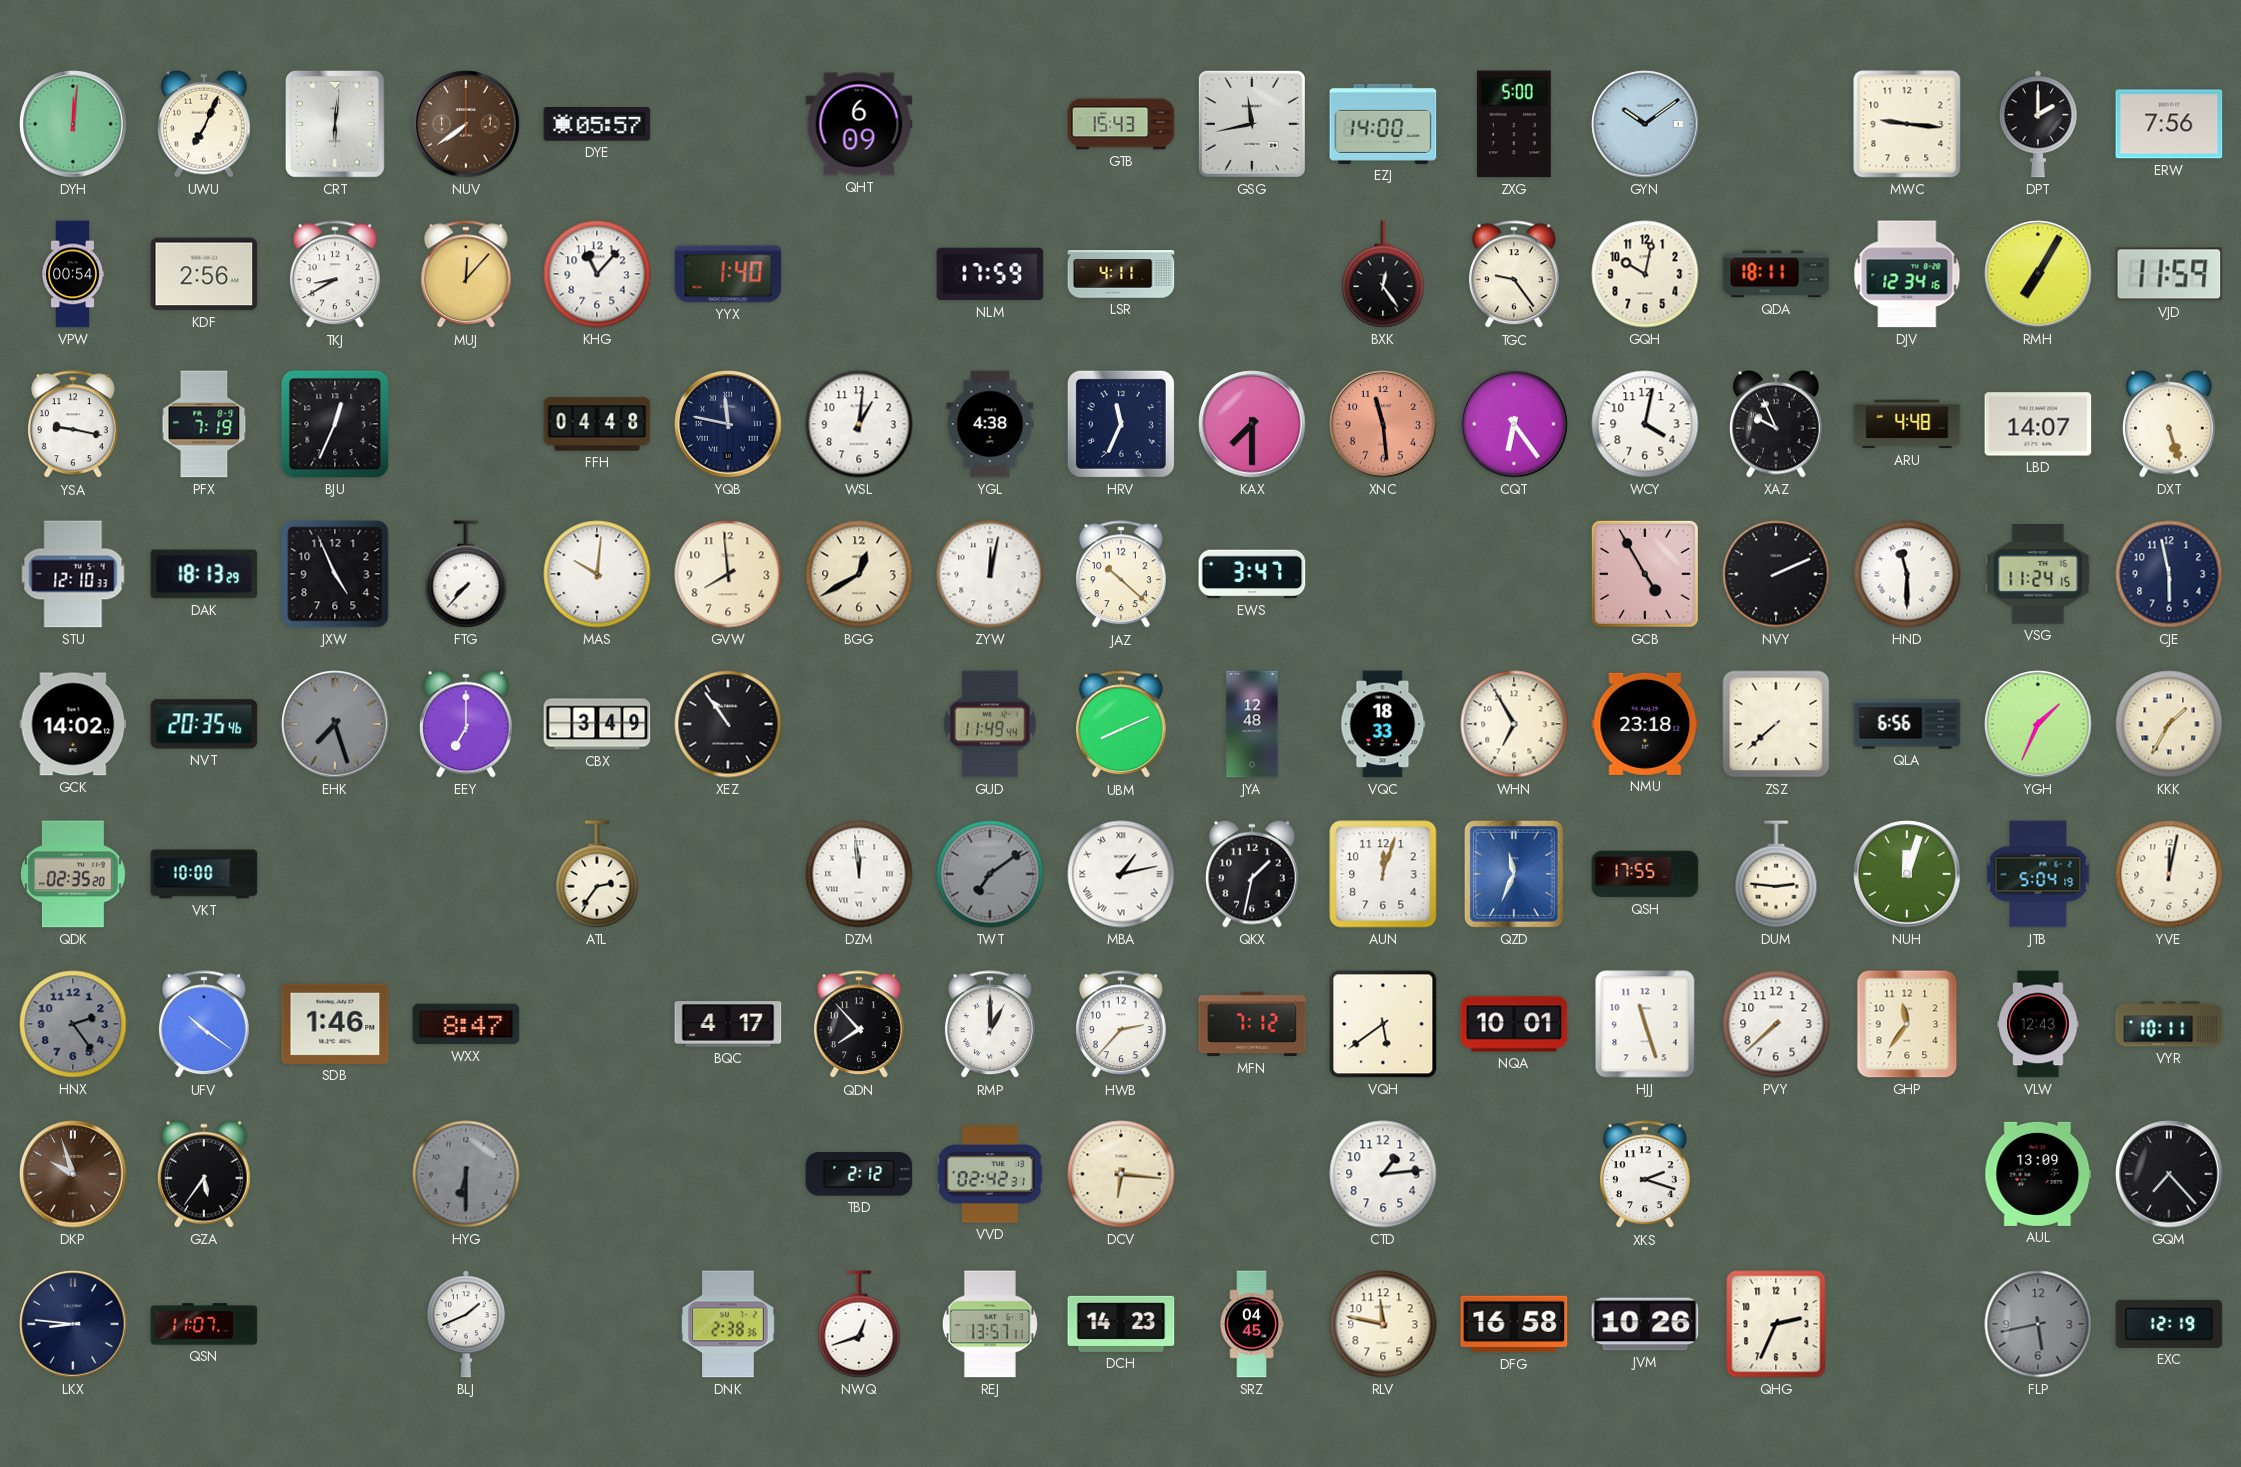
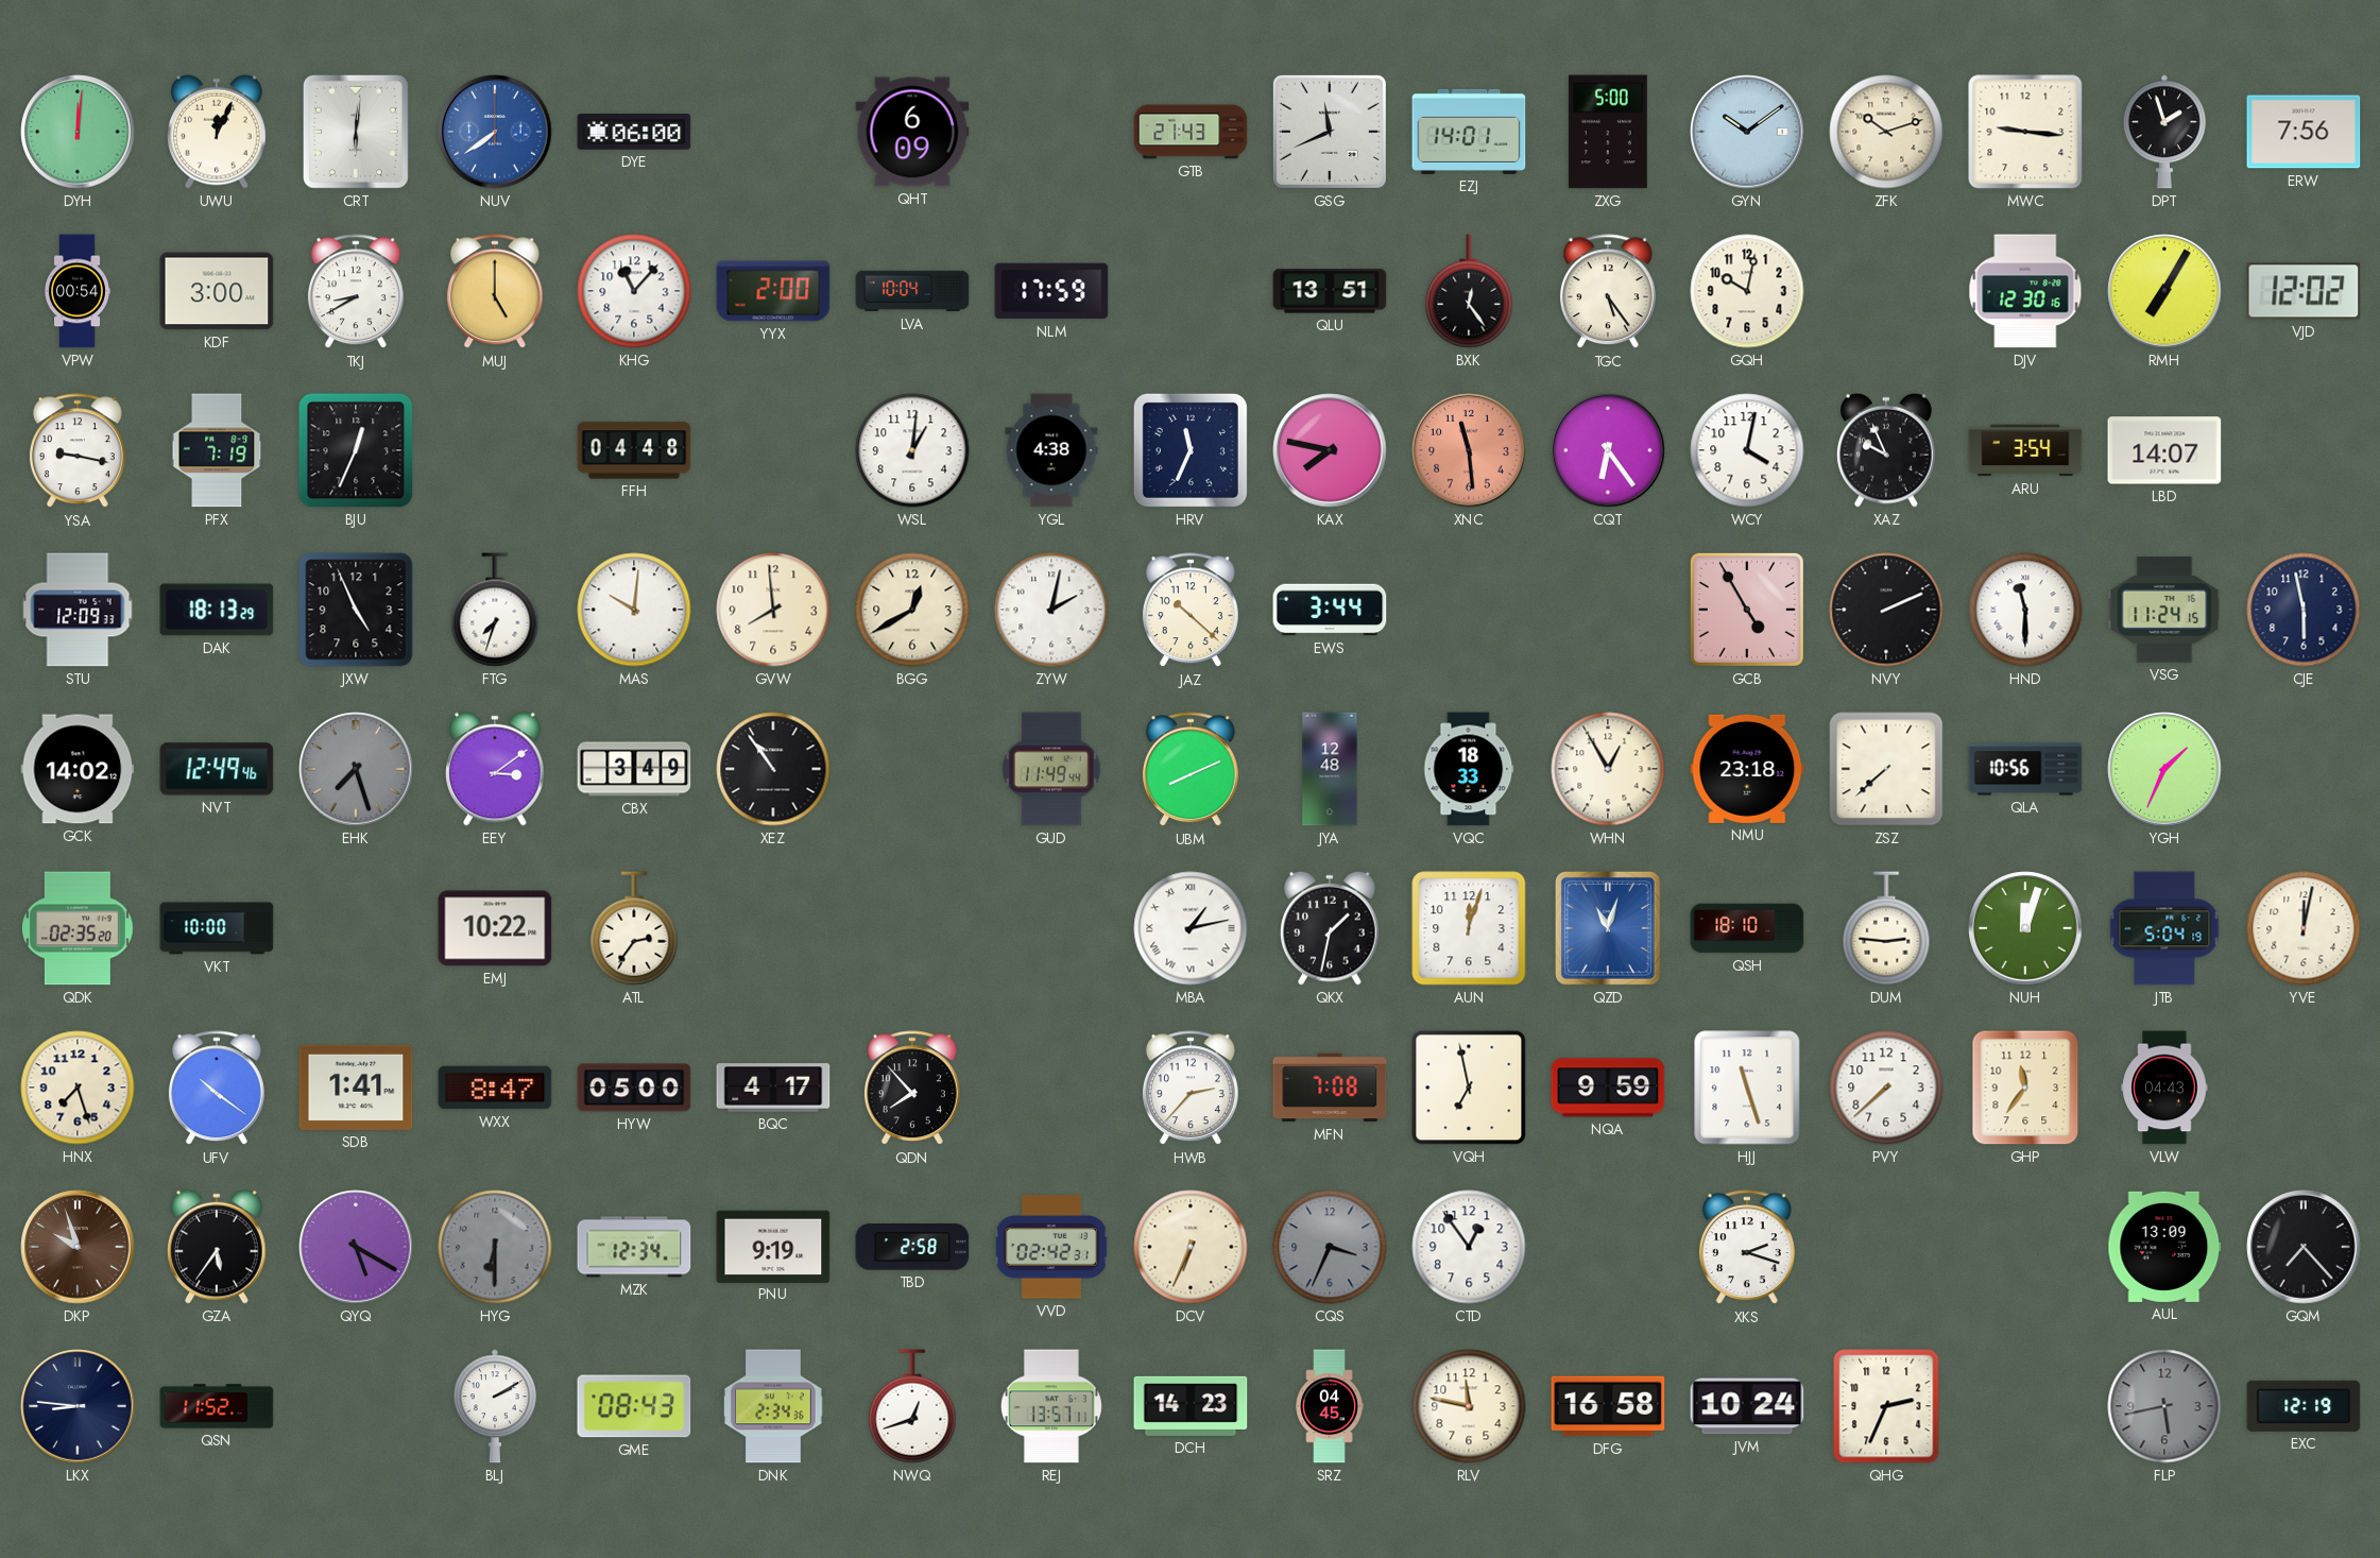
UWU: 7:04 -> 12:04
NUV dial: brown -> blue
DYE: 05:57 -> 06:00
GTB: 15:43 -> 21:43
GSG: 11:43 -> 11:41
EZJ: 14:00 -> 14:01
ZFK: none -> 10:12
DPT: 2:00 -> 1:57
KDF: 2:56 -> 3:00
MUJ: 12:07 -> 5:00
YYX: 1:40 -> 2:00
LVA: none -> 10:04
LSR: 4:11 -> none
QLU: none -> 13:51
TGC: 9:24 -> 5:24
QDA: 18:11 -> none
DJV: 12:34 -> 12:30
VJD: 11:59 -> 12:02
YQB: 11:47 -> none
KAX: 7:30 -> 7:47
ARU: 4:48 -> 3:54
DXT: 5:27 -> none
STU: 12:10 -> 12:09
FTG: 7:37 -> 7:33
ZYW: 12:02 -> 2:02
EWS: 3:47 -> 3:44
NVT: 20:35 -> 12:49
EEY: 7:00 -> 3:09
WHN: 6:55 -> 12:55
QLA: 6:56 -> 10:56
KKK: 1:35 -> none
EMJ: none -> 10:22
DZM: 11:59 -> none
TWT: 7:09 -> none
QZD: 11:34 -> 11:03
QSH: 17:55 -> 18:10
HNX: 2:24 -> 7:27
HNX dial: grey -> cream
SDB: 1:46 -> 1:41
HYW: none -> 05:00
RMP: 1:00 -> none
MFN: 7:12 -> 7:08
VQH: 5:39 -> 6:58
NQA: 10:01 -> 9:59
VLW: 12:43 -> 04:43
VYR: 10:11 -> none
QYQ: none -> 5:20
MZK: none -> 12:34
PNU: none -> 9:19
TBD: 2:12 -> 2:58
DCV: 6:16 -> 6:34
CQS: none -> 3:34
CTD: 1:14 -> 12:54
QSN: 11:07 -> 11:52
BLJ: 1:41 -> 2:10
GME: none -> 08:43
DNK: 2:38 -> 2:34
JVM: 10:26 -> 10:24
